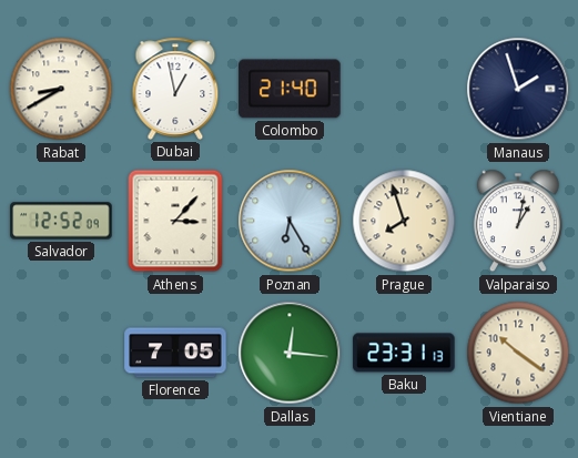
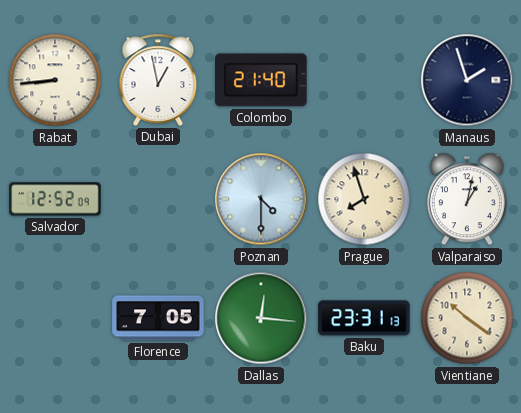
Rabat: 8:40 -> 8:44
Athens: 3:07 -> none
Poznan: 6:25 -> 4:30
